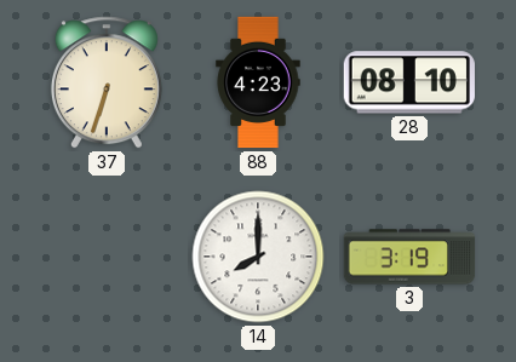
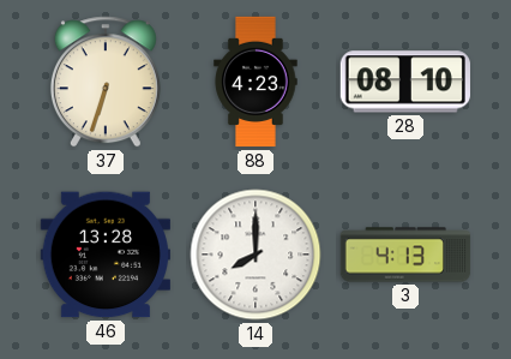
46: none -> 13:28
3: 3:19 -> 4:13
